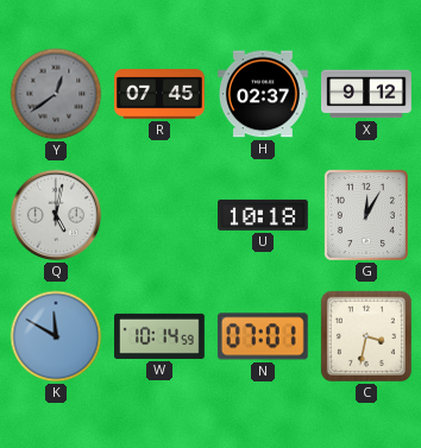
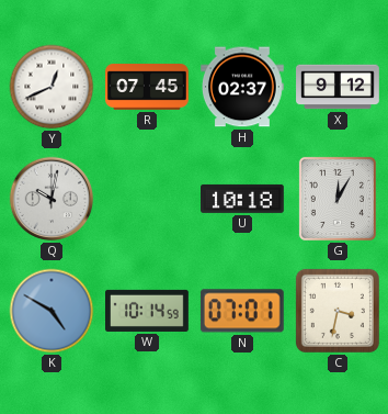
Y: 12:39 -> 12:41
Y dial: grey -> white
Q: 5:02 -> 10:02
K: 11:50 -> 4:50
